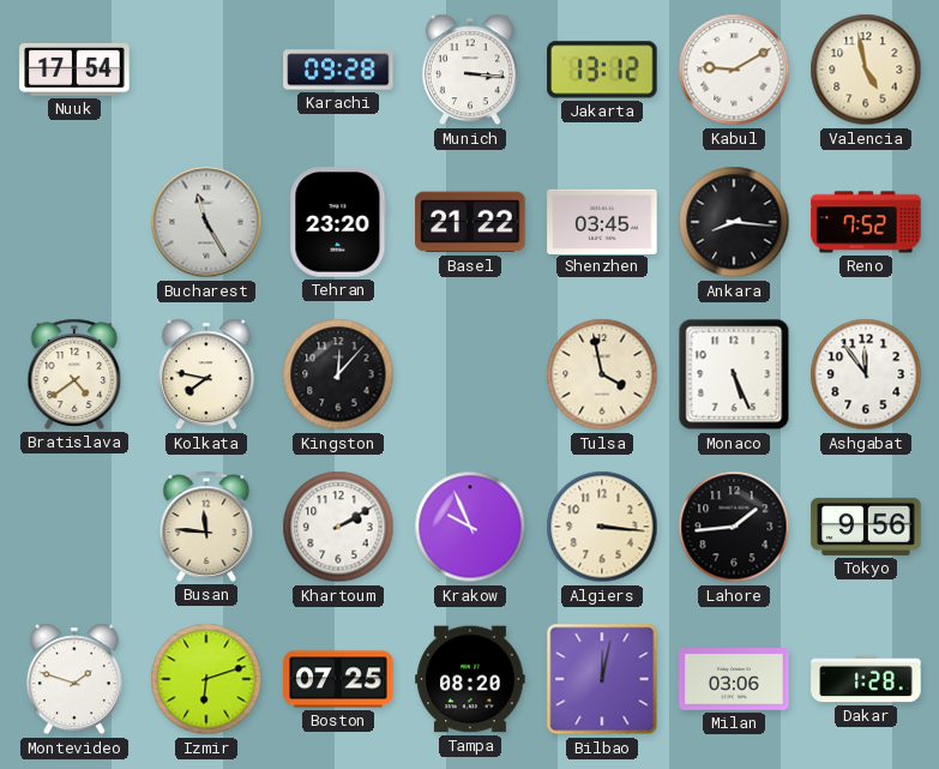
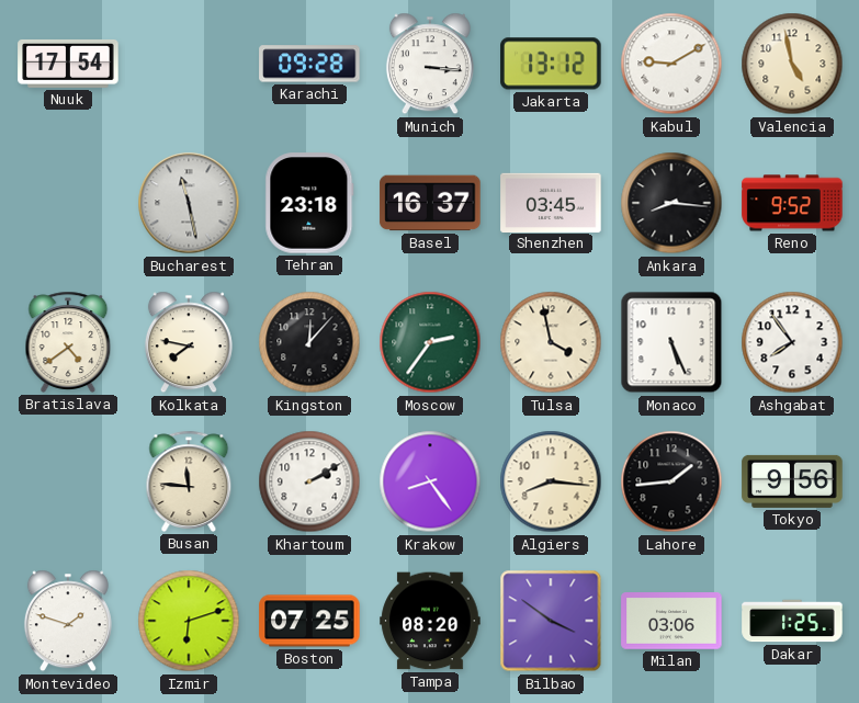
Bucharest: 11:25 -> 11:28
Tehran: 23:20 -> 23:18
Basel: 21:22 -> 16:37
Reno: 7:52 -> 9:52
Moscow: none -> 2:36
Ashgabat: 11:54 -> 7:54
Krakow: 9:56 -> 8:24
Algiers: 3:16 -> 8:16
Bilbao: 12:02 -> 3:51
Dakar: 1:28 -> 1:25
